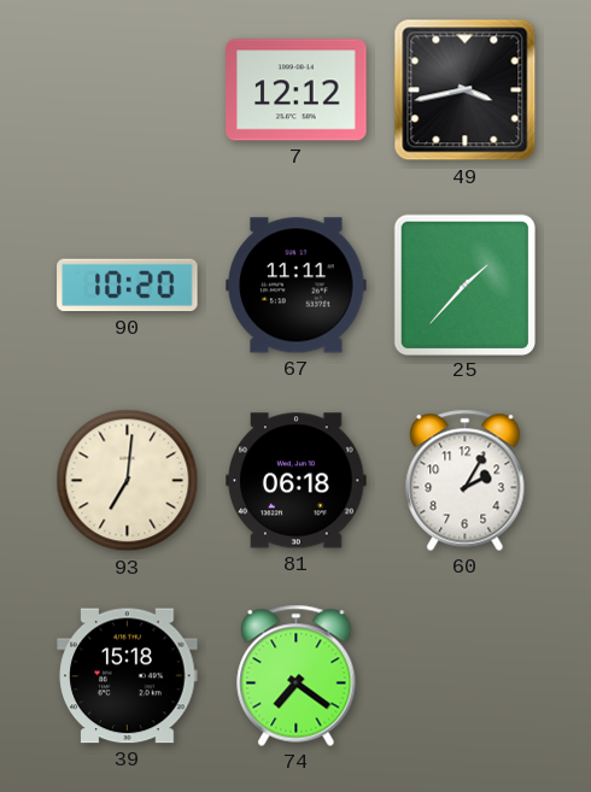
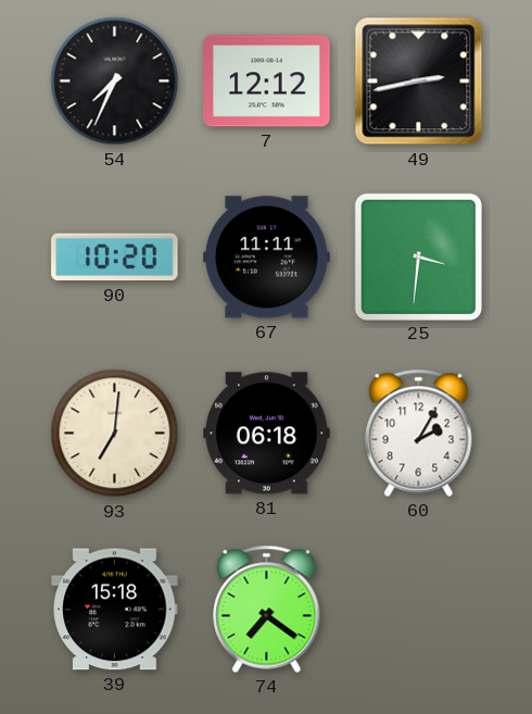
54: none -> 7:34
49: 3:43 -> 2:43
25: 1:37 -> 3:31
